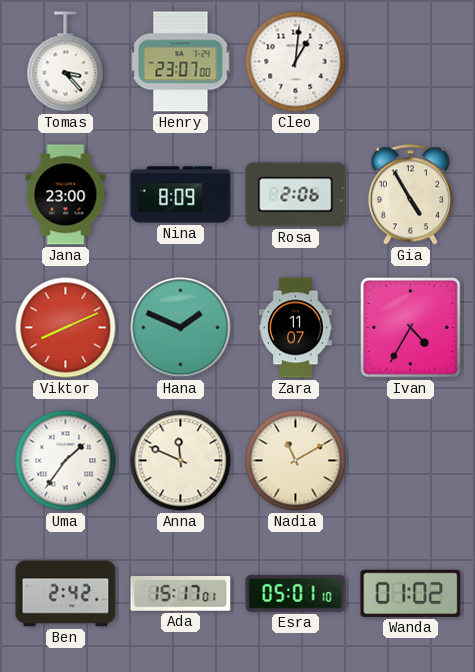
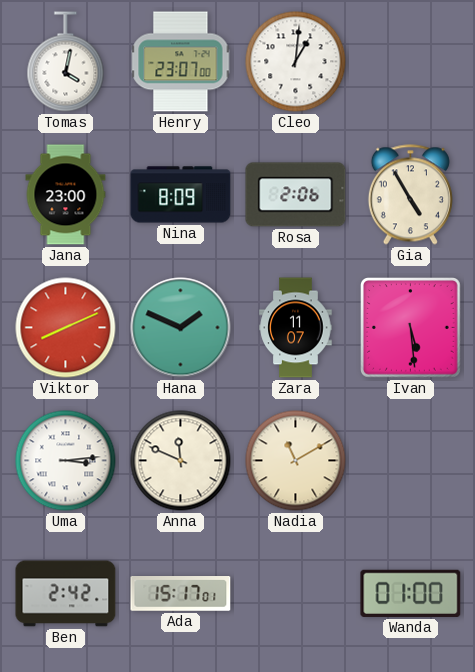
Tomas: 3:23 -> 4:02
Ivan: 4:35 -> 5:29
Uma: 1:36 -> 3:14
Esra: 05:01 -> none
Wanda: 01:02 -> 01:00
